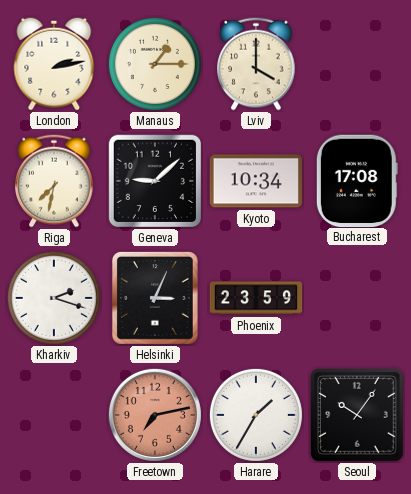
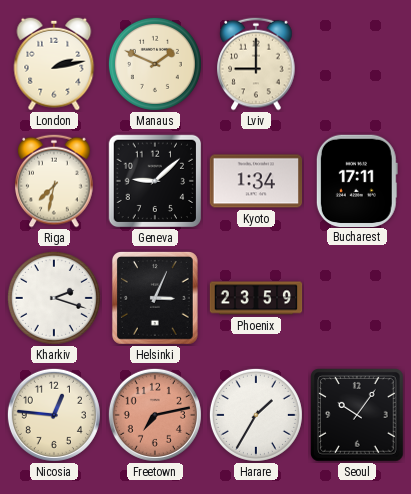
Manaus: 1:15 -> 1:49
Lviv: 4:00 -> 9:00
Kyoto: 10:34 -> 1:34
Bucharest: 17:08 -> 17:11
Nicosia: none -> 12:46
